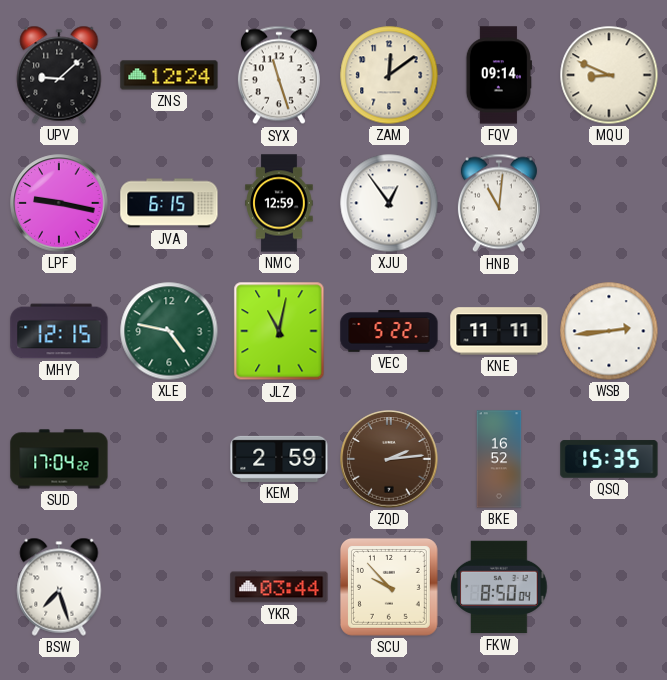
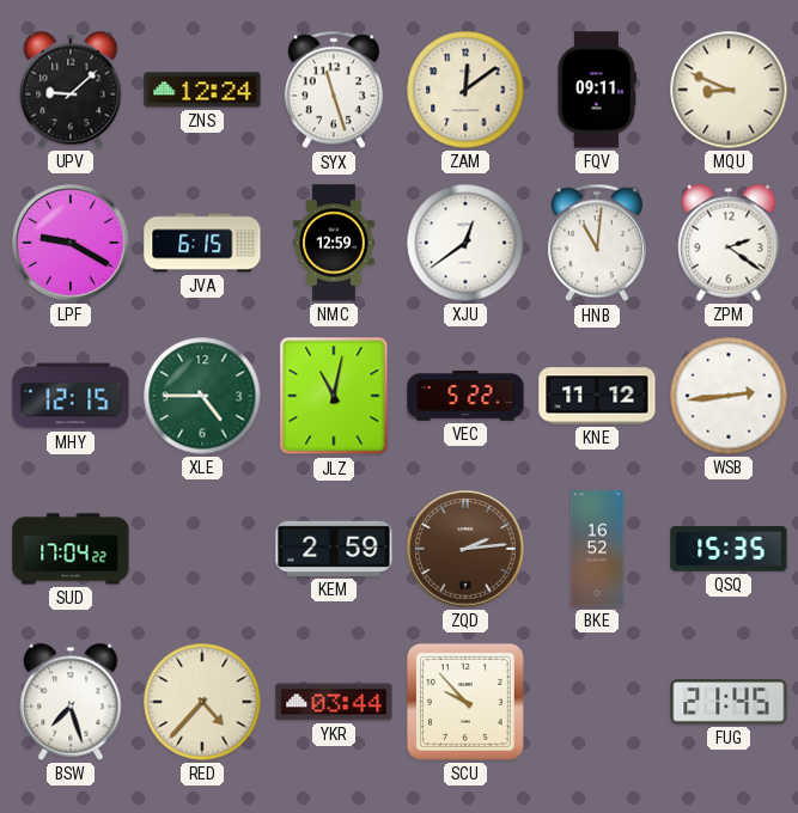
FQV: 09:14 -> 09:11
LPF: 9:17 -> 9:20
XJU: 12:54 -> 12:39
ZPM: none -> 2:21
XLE: 4:47 -> 4:45
KNE: 11:11 -> 11:12
RED: none -> 4:37
FKW: 8:50 -> none
FUG: none -> 21:45
